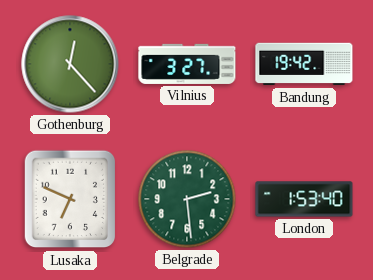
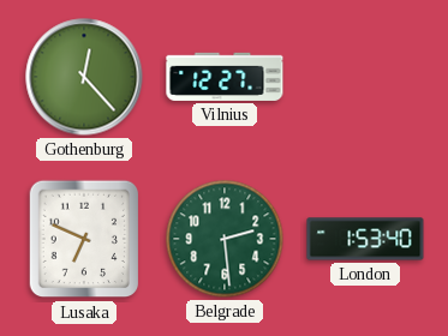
Vilnius: 3:27 -> 12:27
Bandung: 19:42 -> none
